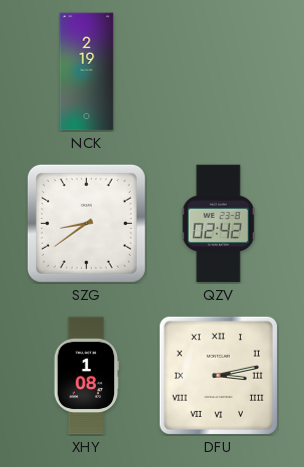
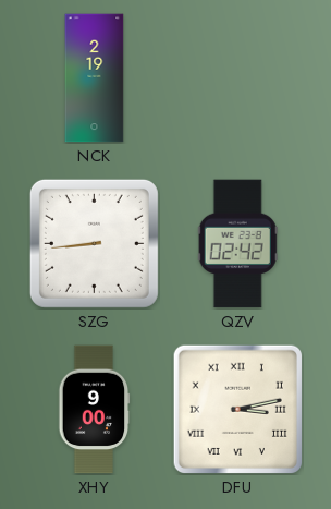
SZG: 8:39 -> 8:44
XHY: 1:08 -> 9:00
